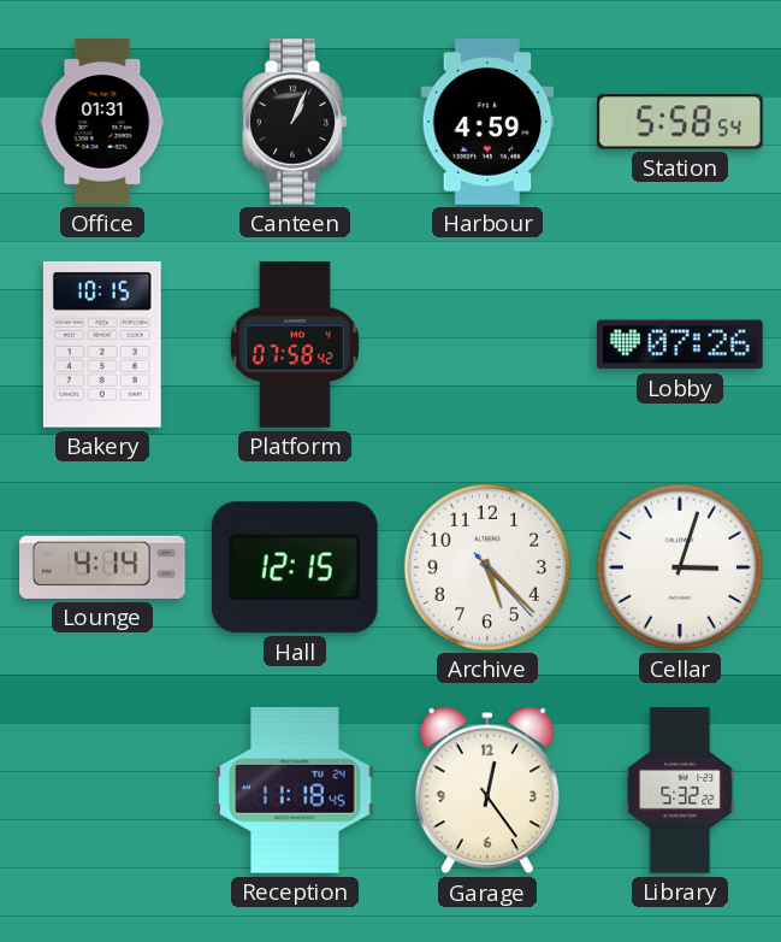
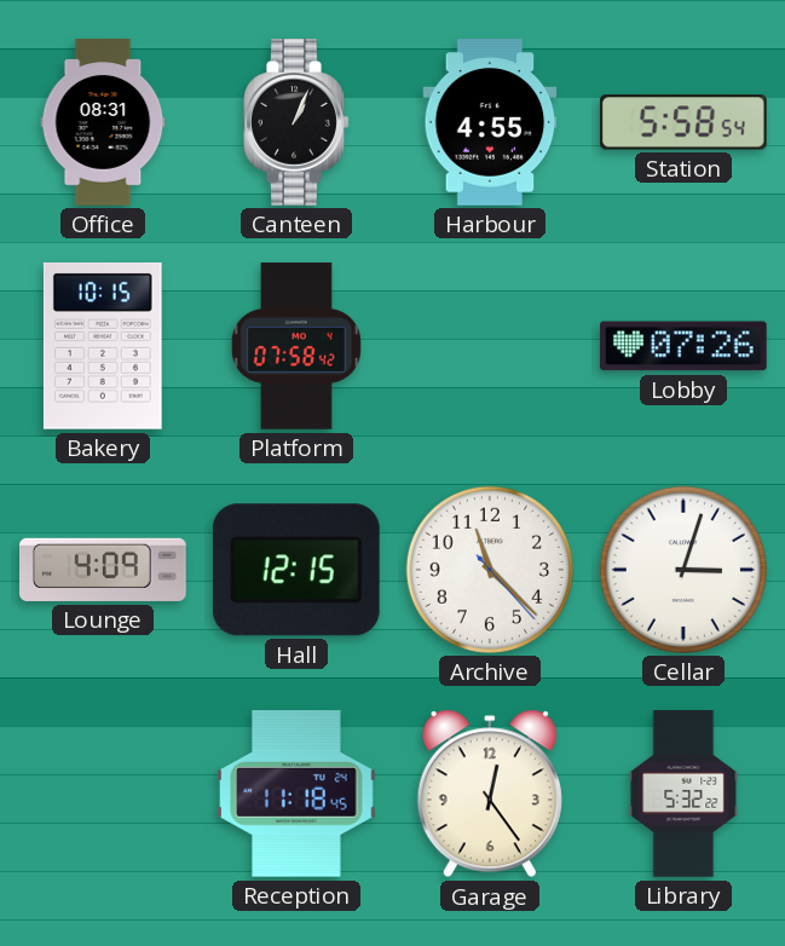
Office: 01:31 -> 08:31
Harbour: 4:59 -> 4:55
Lounge: 4:14 -> 4:09
Archive: 5:22 -> 11:22
